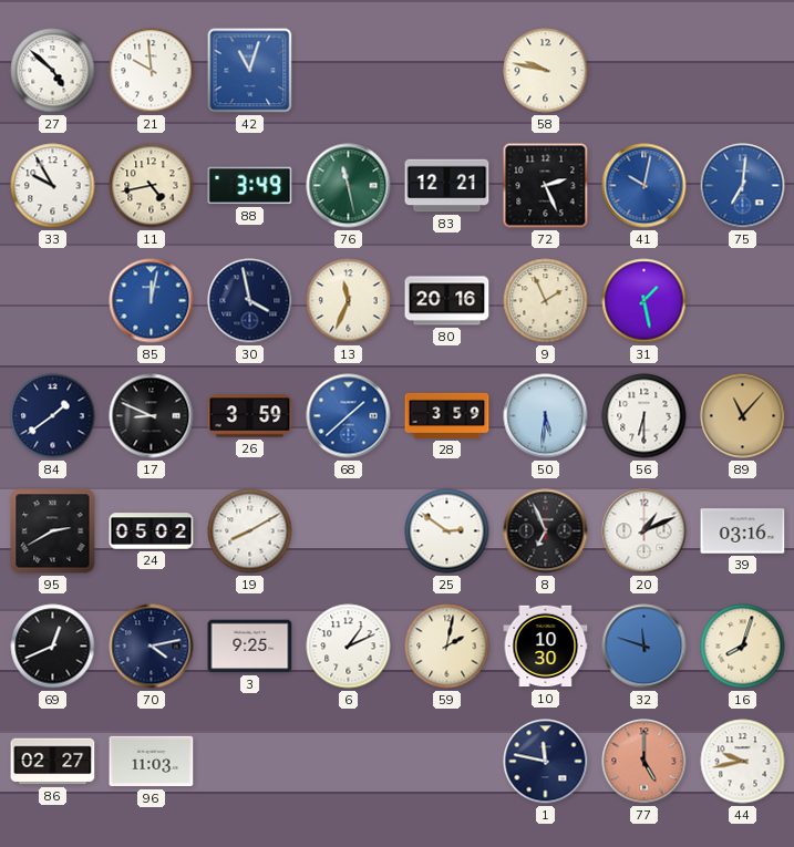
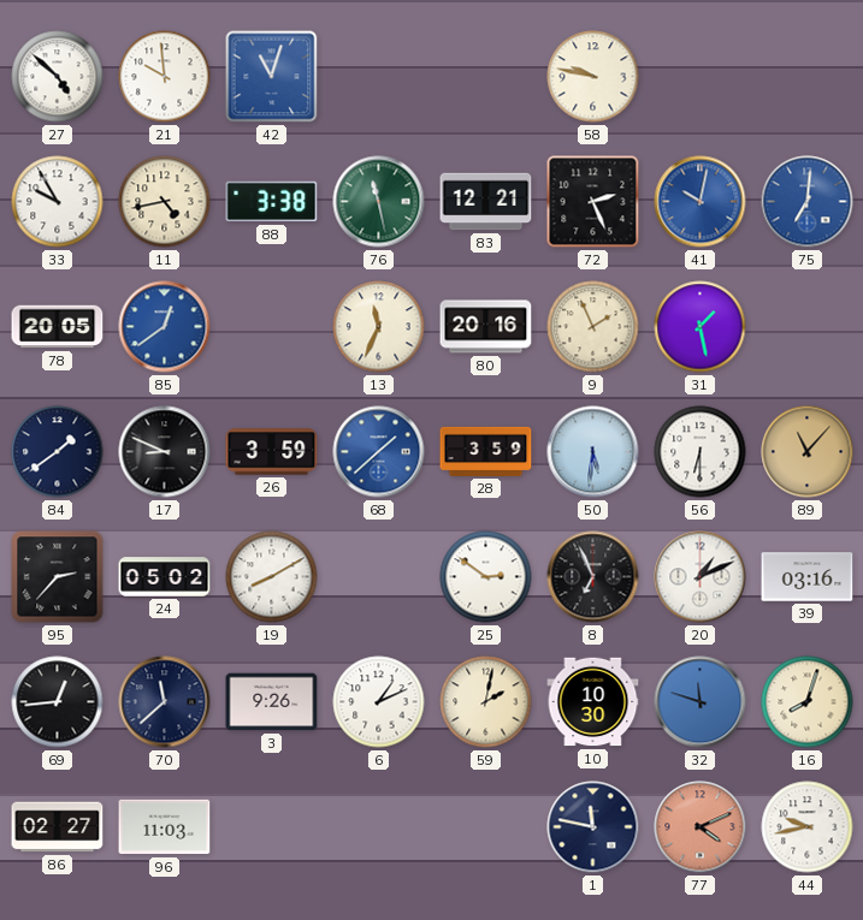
88: 3:49 -> 3:38
78: none -> 20:05
85: 12:02 -> 12:39
30: 3:58 -> none
95: 2:40 -> 2:37
69: 12:41 -> 12:44
70: 4:13 -> 11:38
3: 9:25 -> 9:26
77: 5:00 -> 4:11
